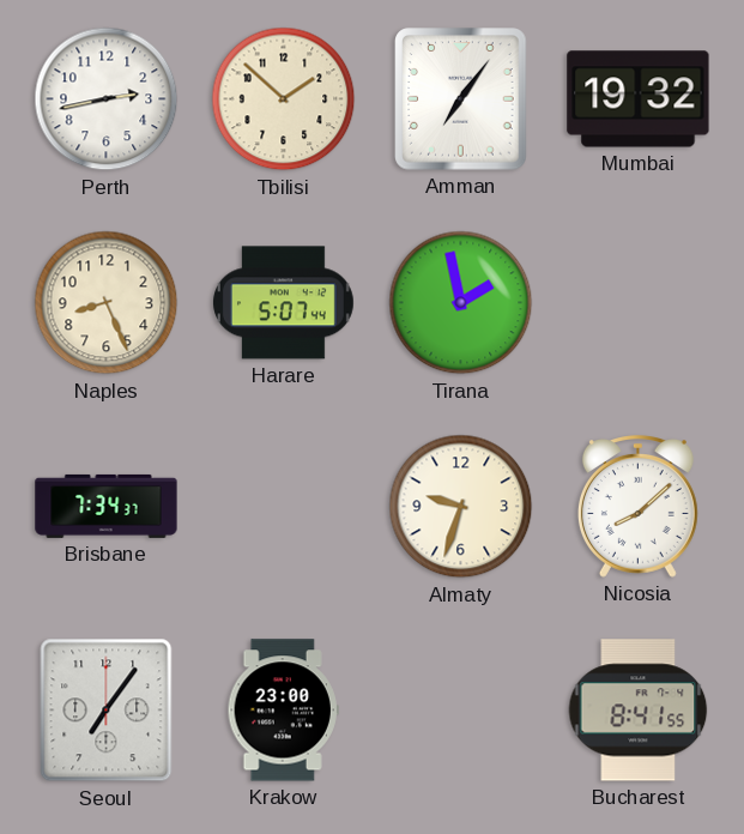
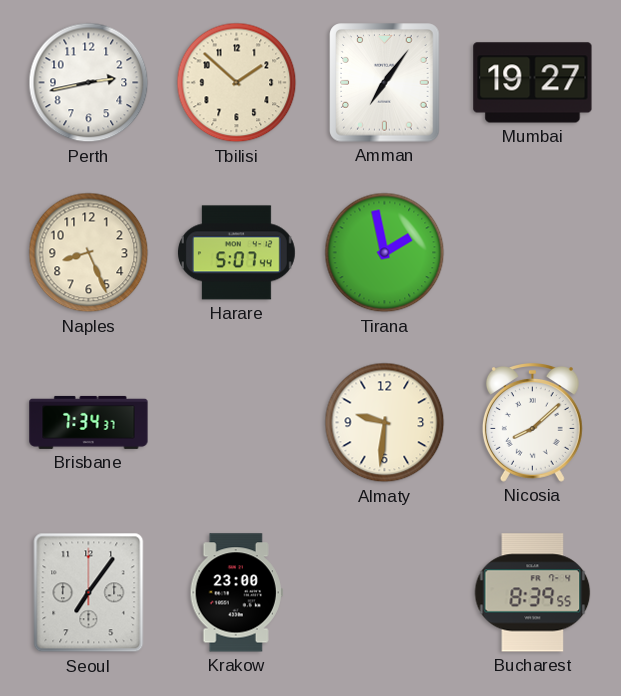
Mumbai: 19:32 -> 19:27
Almaty: 9:33 -> 9:31
Bucharest: 8:41 -> 8:39
